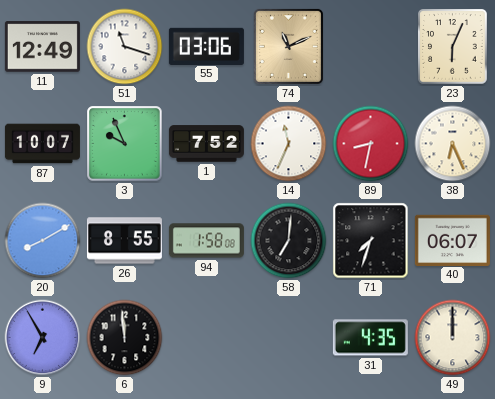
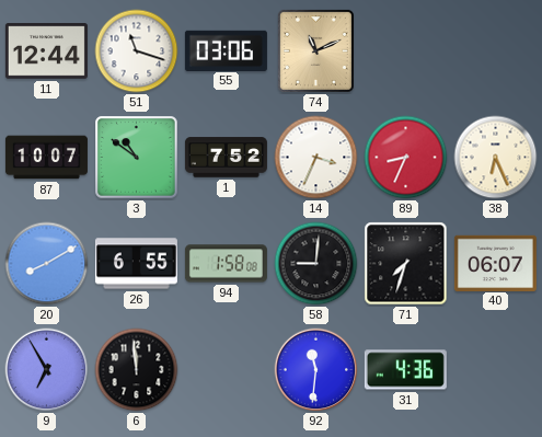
11: 12:49 -> 12:44
23: 6:04 -> none
3: 9:56 -> 10:51
14: 11:34 -> 3:34
89: 8:32 -> 8:34
26: 8:55 -> 6:55
58: 7:01 -> 9:01
92: none -> 11:31
31: 4:35 -> 4:36
49: 12:00 -> none
